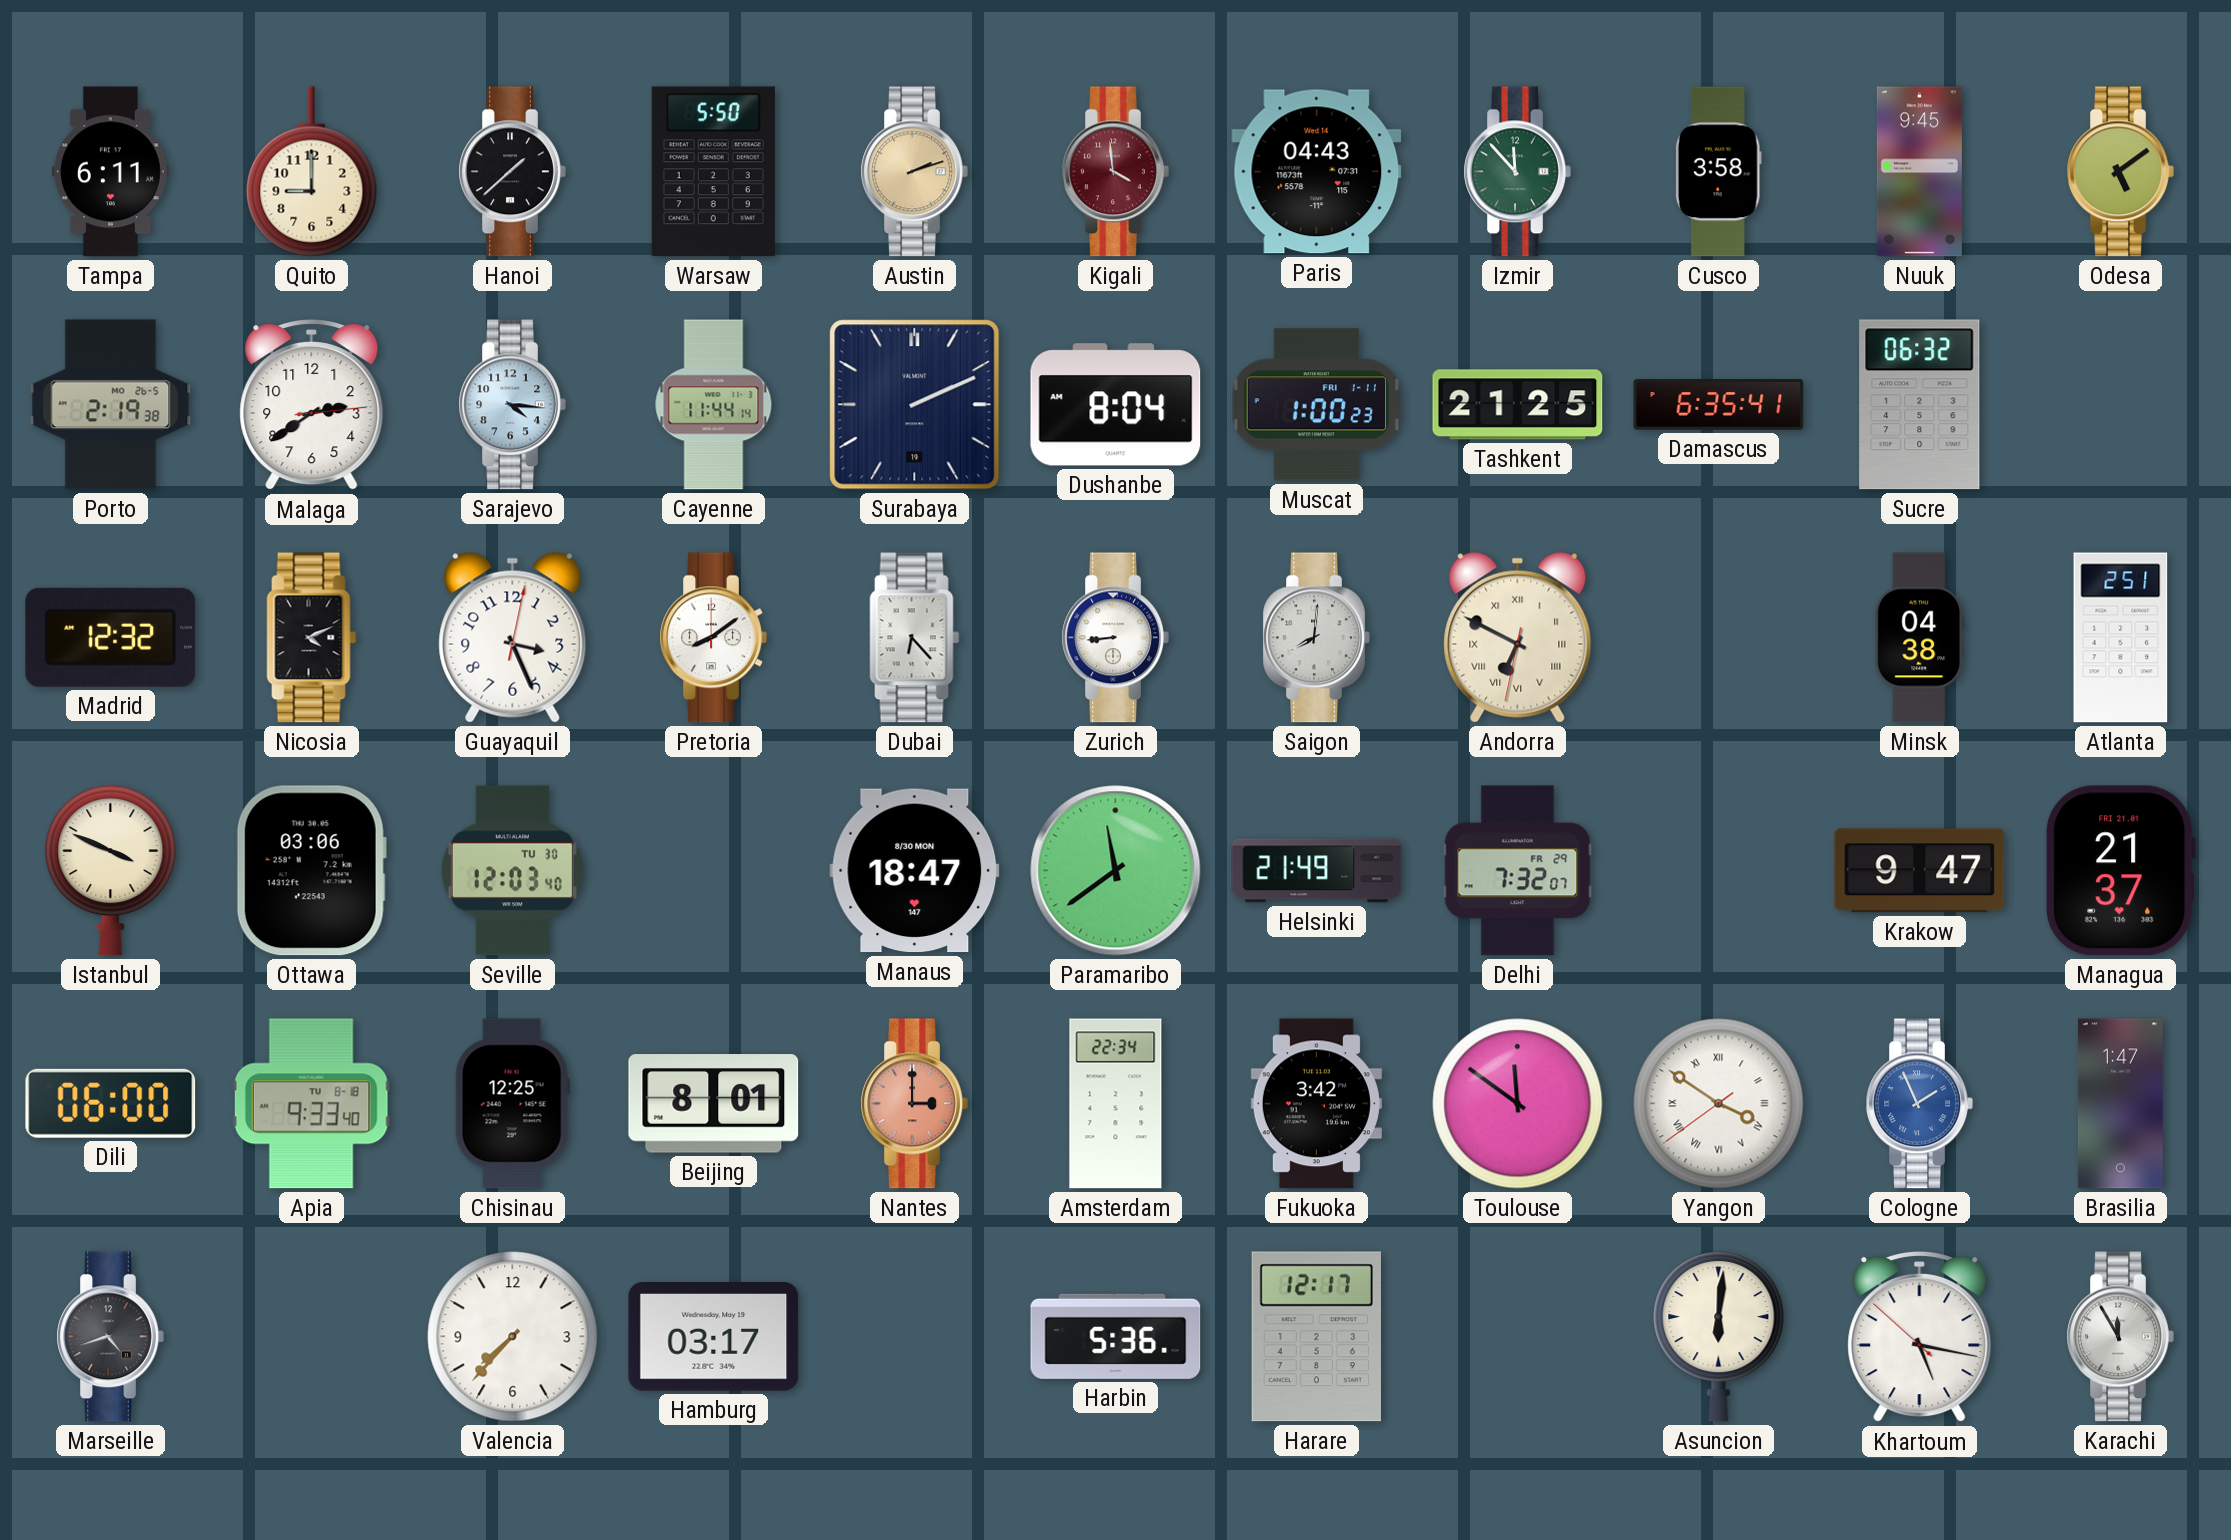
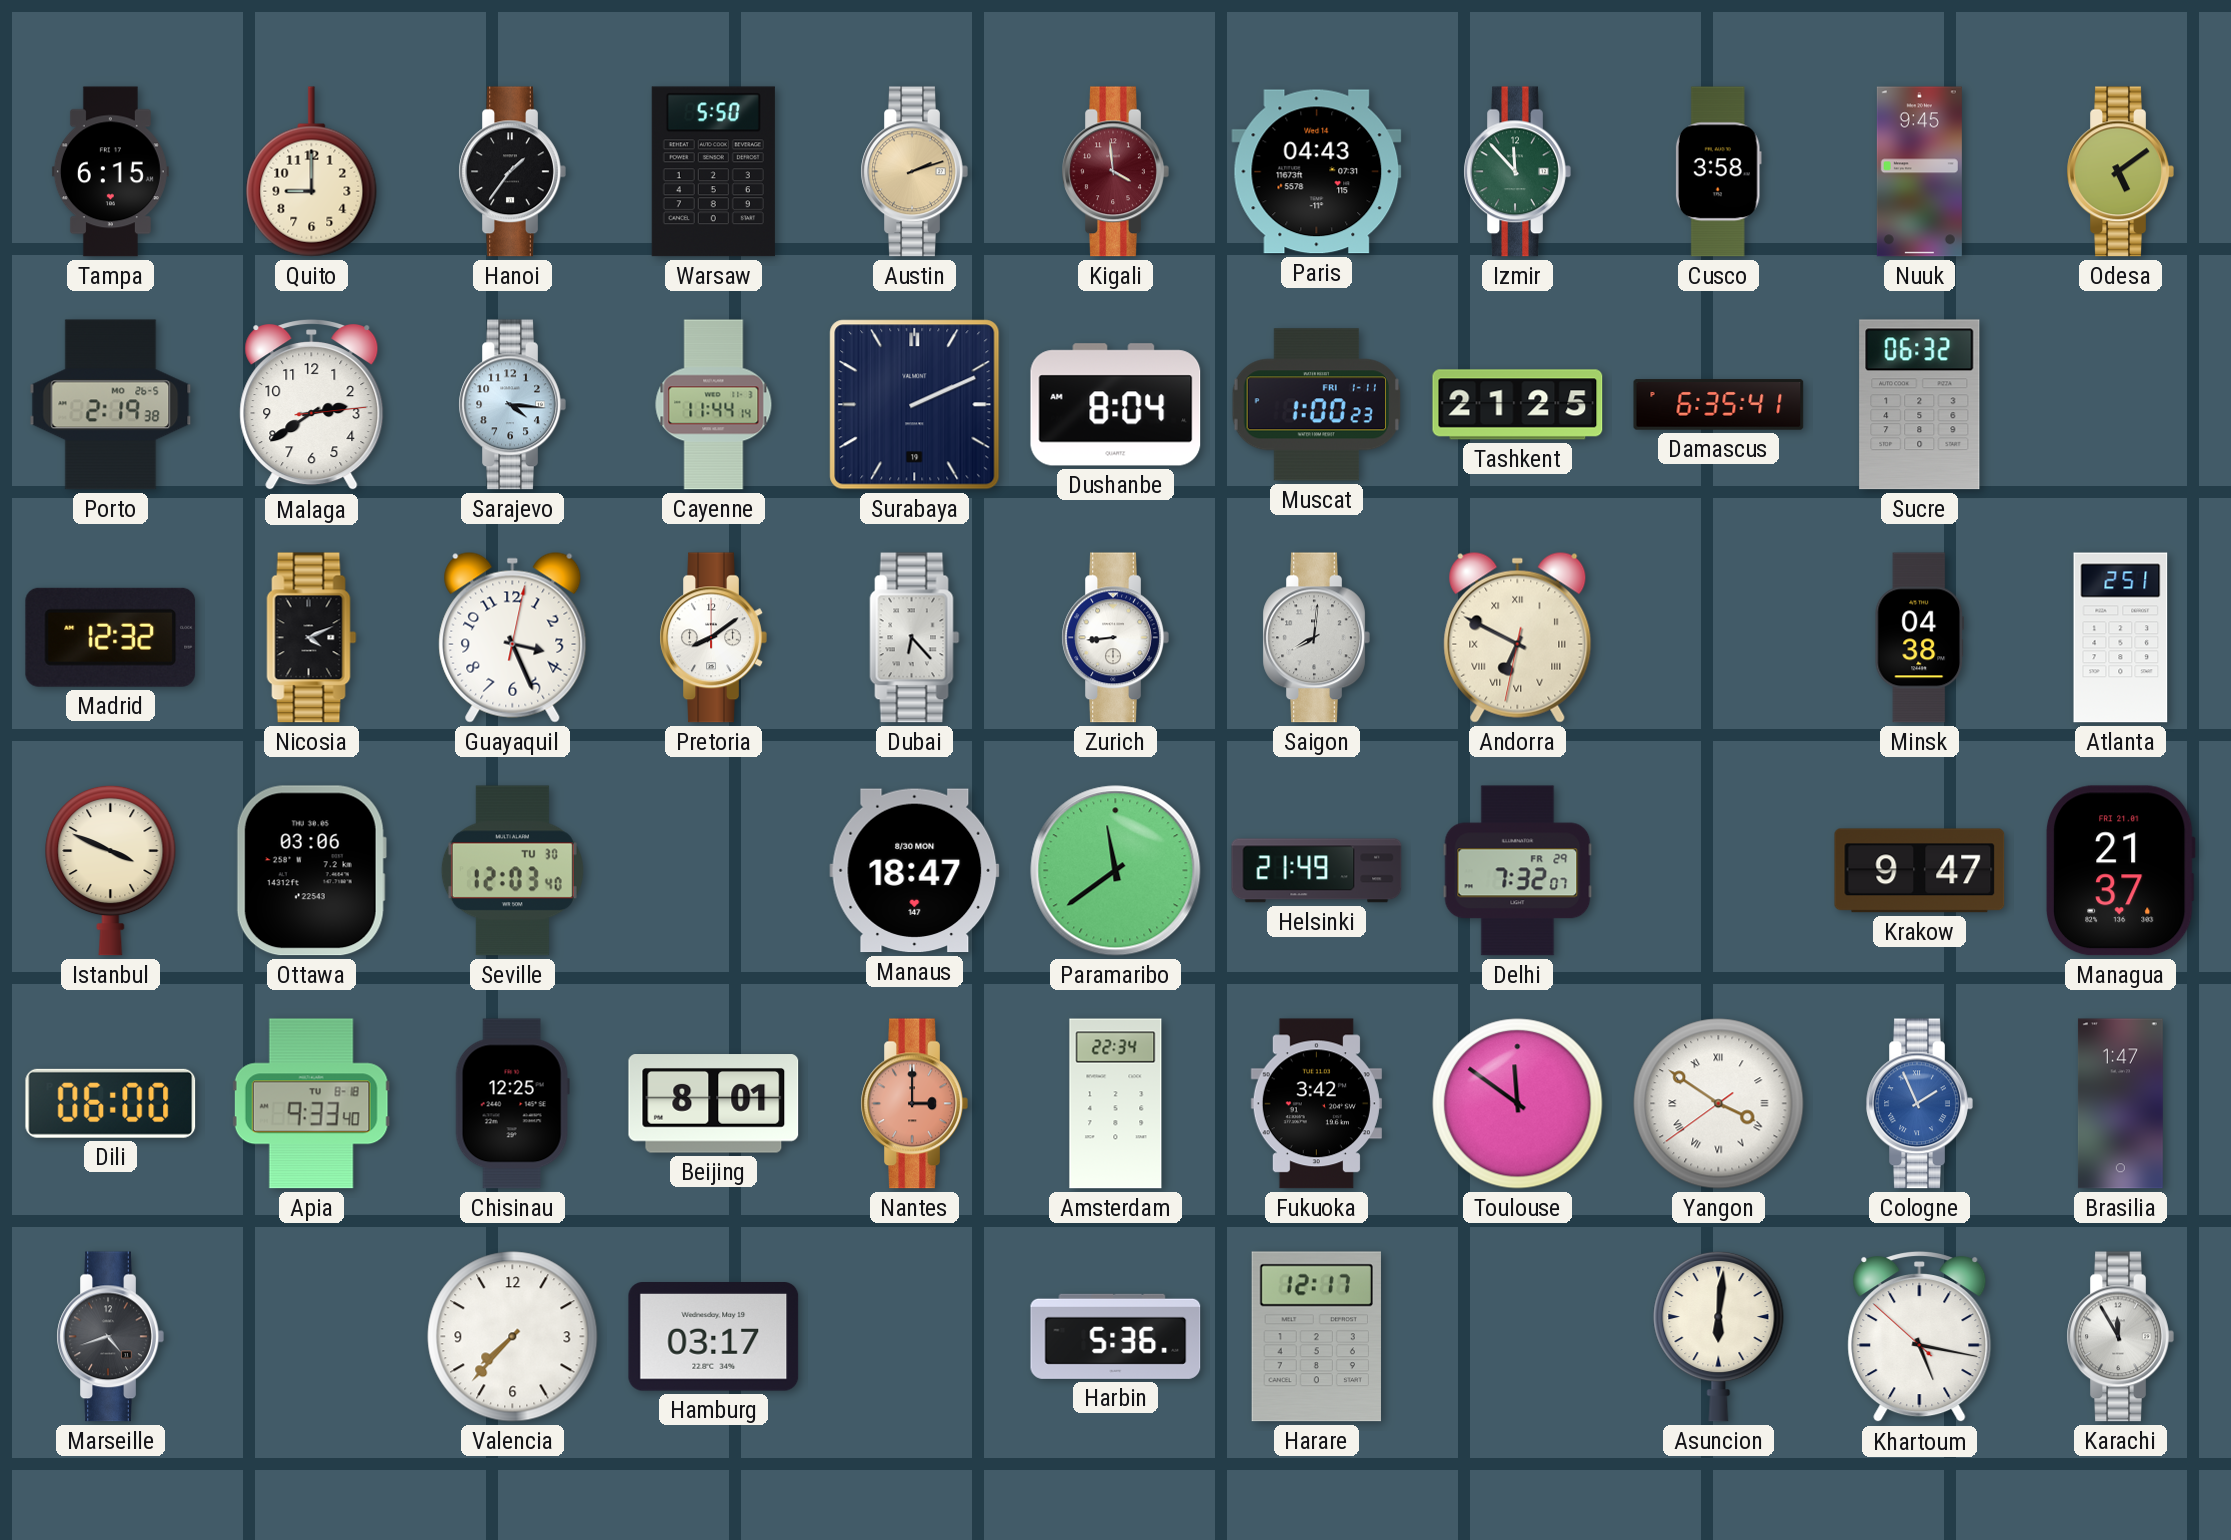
Tampa: 6:11 -> 6:15
Hanoi: 1:38 -> 1:36
